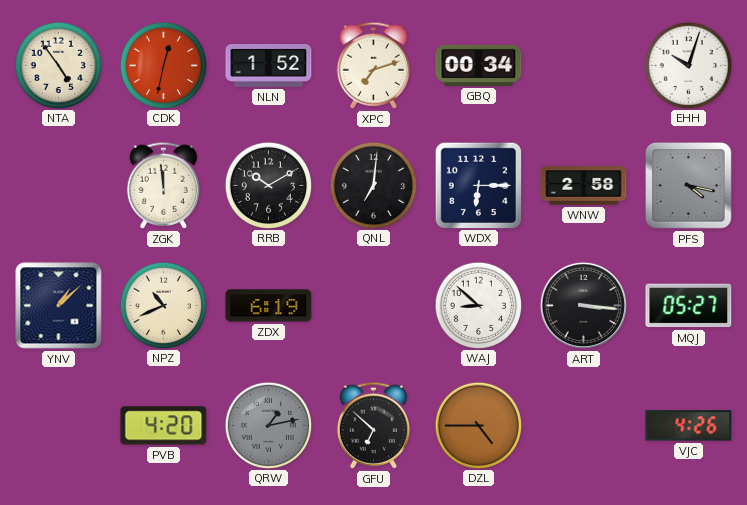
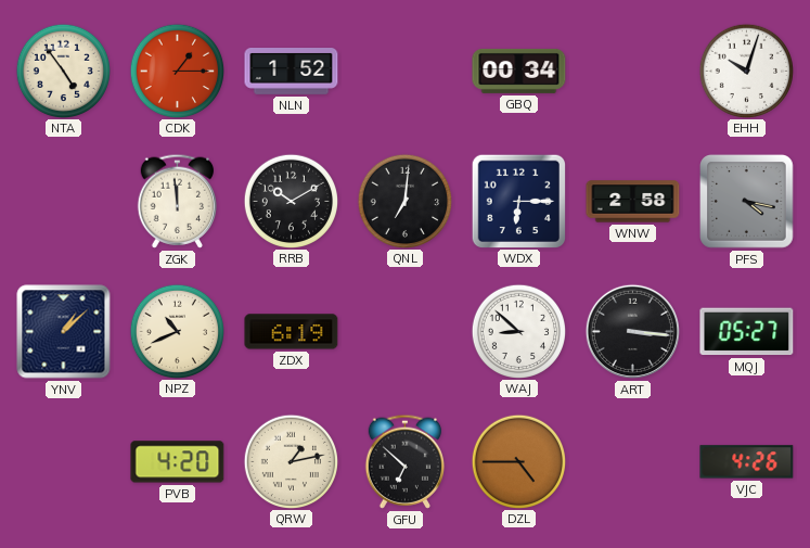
CDK: 12:32 -> 1:15
XPC: 7:12 -> none
QRW dial: grey -> cream
